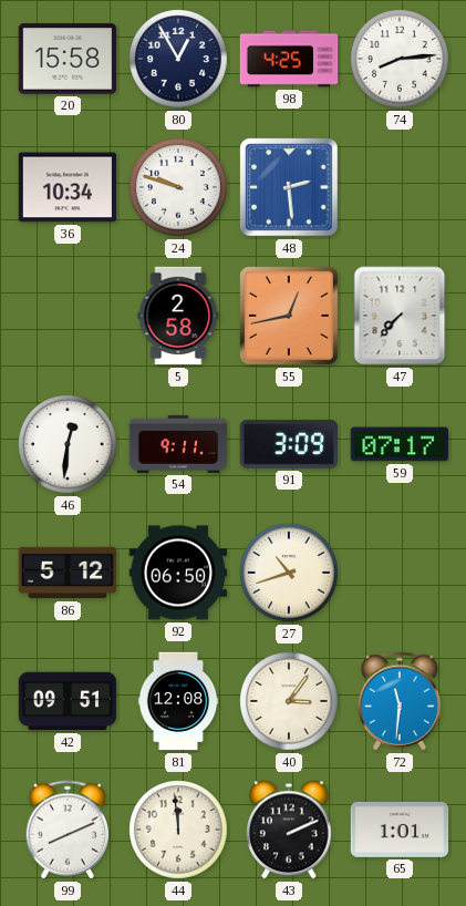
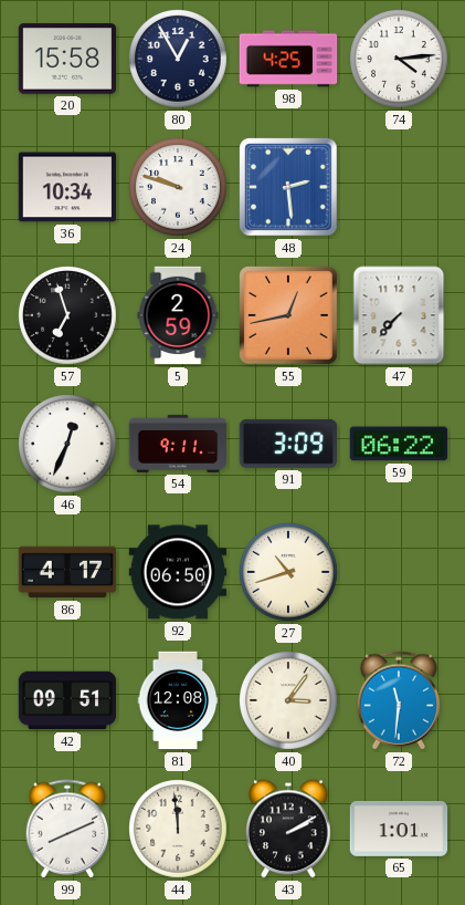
74: 8:14 -> 4:14
57: none -> 6:57
5: 2:58 -> 2:59
46: 12:31 -> 12:34
59: 07:17 -> 06:22
86: 5:12 -> 4:17
43: 2:11 -> 2:10
